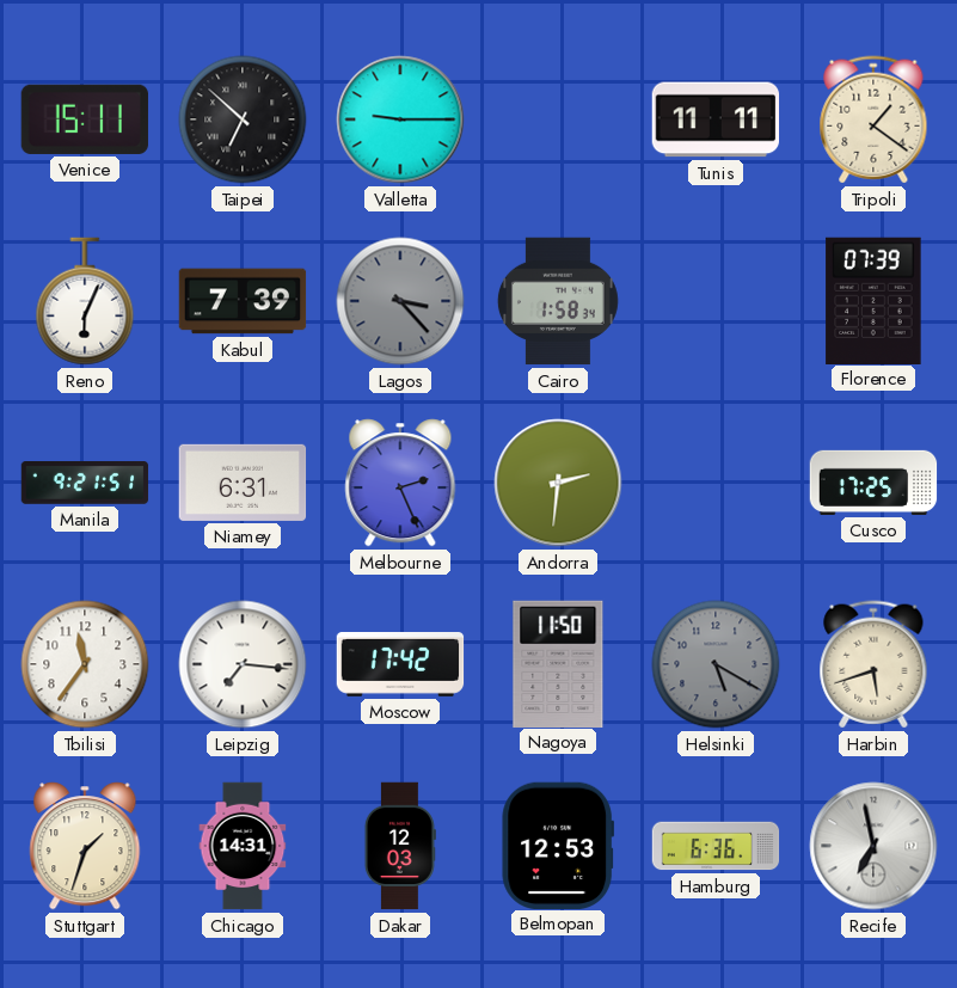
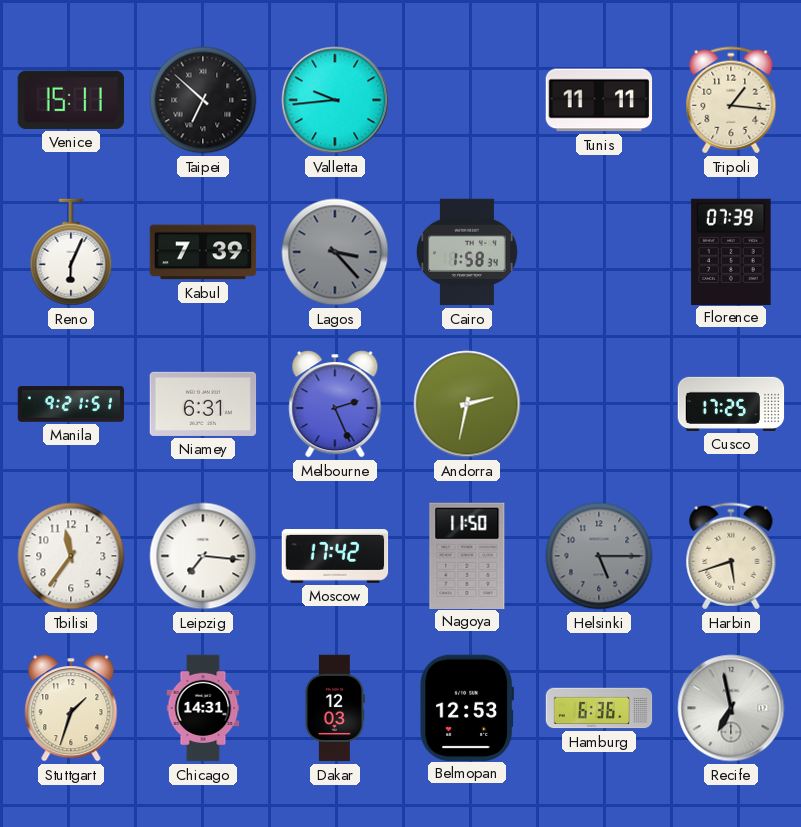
Valletta: 9:15 -> 9:44
Tripoli: 1:21 -> 1:16
Andorra: 2:31 -> 2:32
Helsinki: 5:20 -> 5:15
